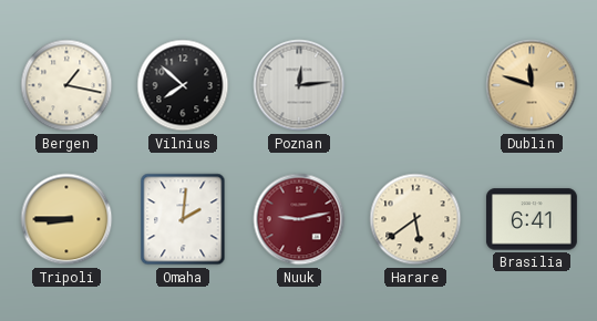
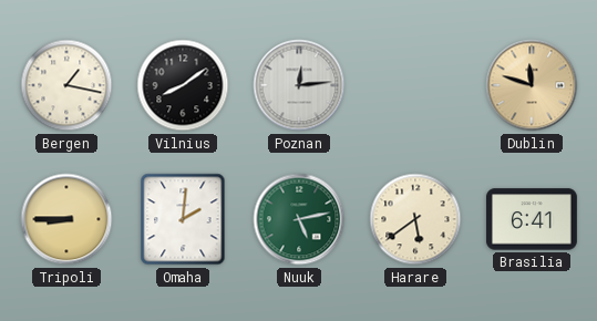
Vilnius: 7:52 -> 8:09
Nuuk: 9:13 -> 5:13
Nuuk dial: burgundy -> green
